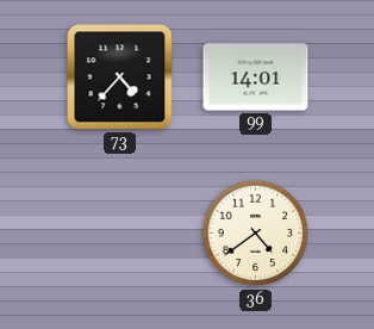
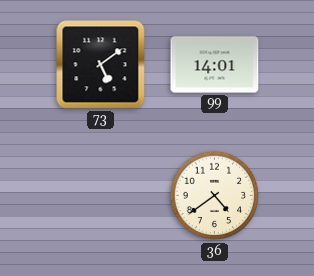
73: 4:37 -> 5:09
